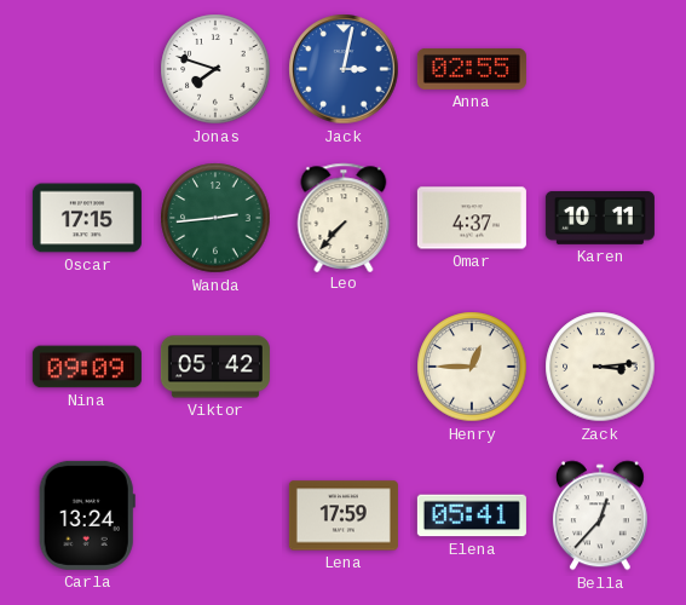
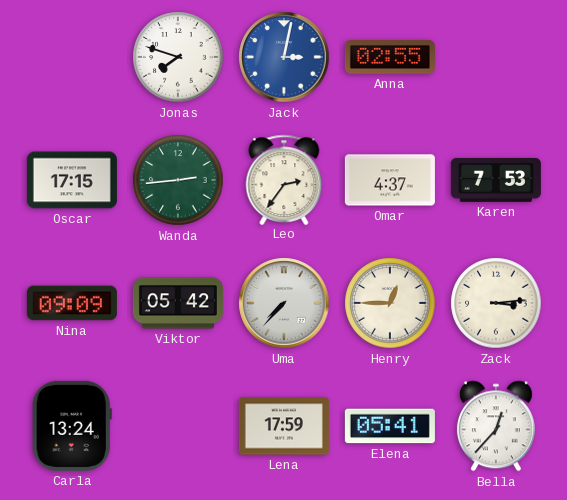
Leo: 7:37 -> 2:36
Karen: 10:11 -> 7:53
Uma: none -> 7:37
